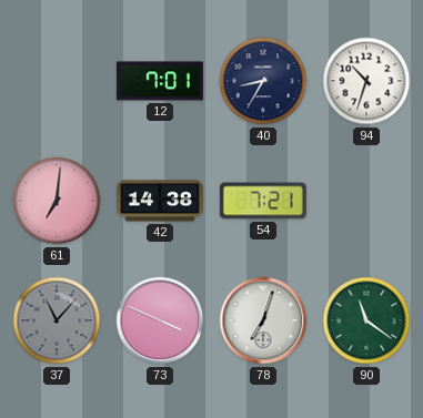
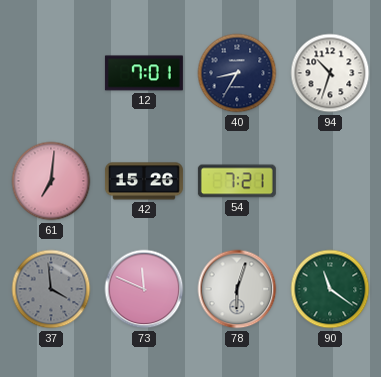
42: 14:38 -> 15:26
37: 11:07 -> 3:59
73: 3:49 -> 11:49
78: 7:03 -> 6:03
